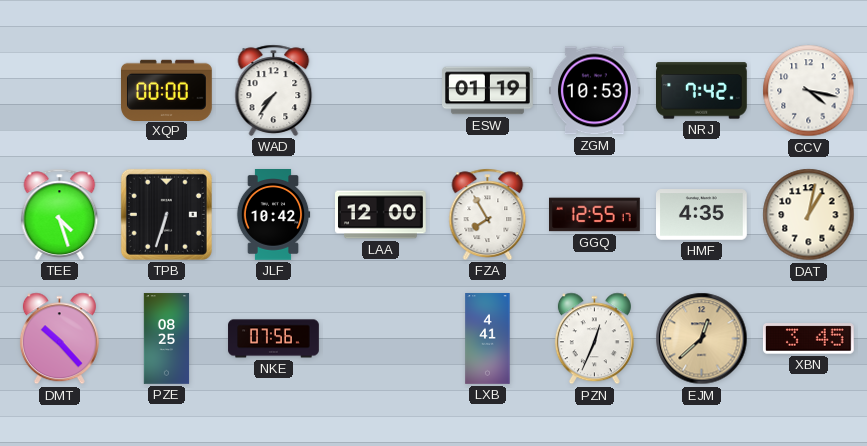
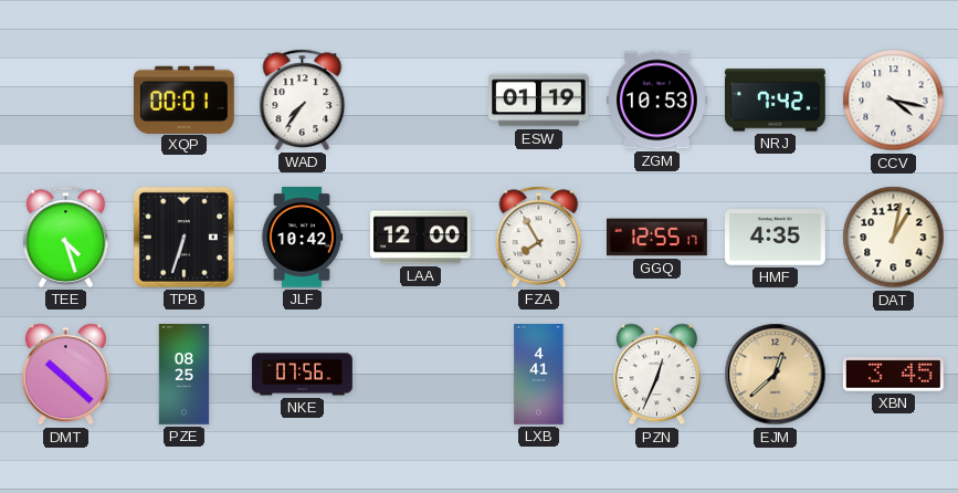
XQP: 00:00 -> 00:01
DMT: 10:23 -> 10:22
